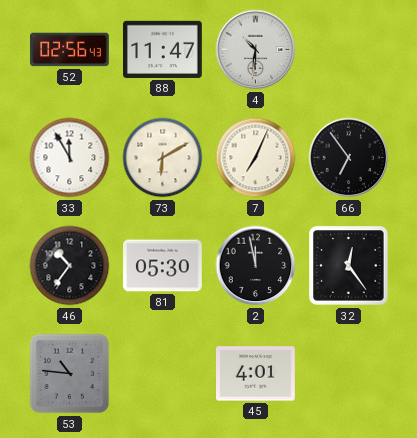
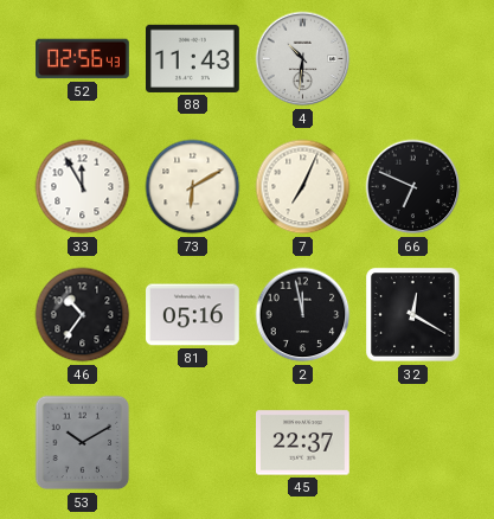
88: 11:47 -> 11:43
66: 6:54 -> 6:49
81: 05:30 -> 05:16
32: 12:24 -> 12:20
53: 10:46 -> 10:10
45: 4:01 -> 22:37
